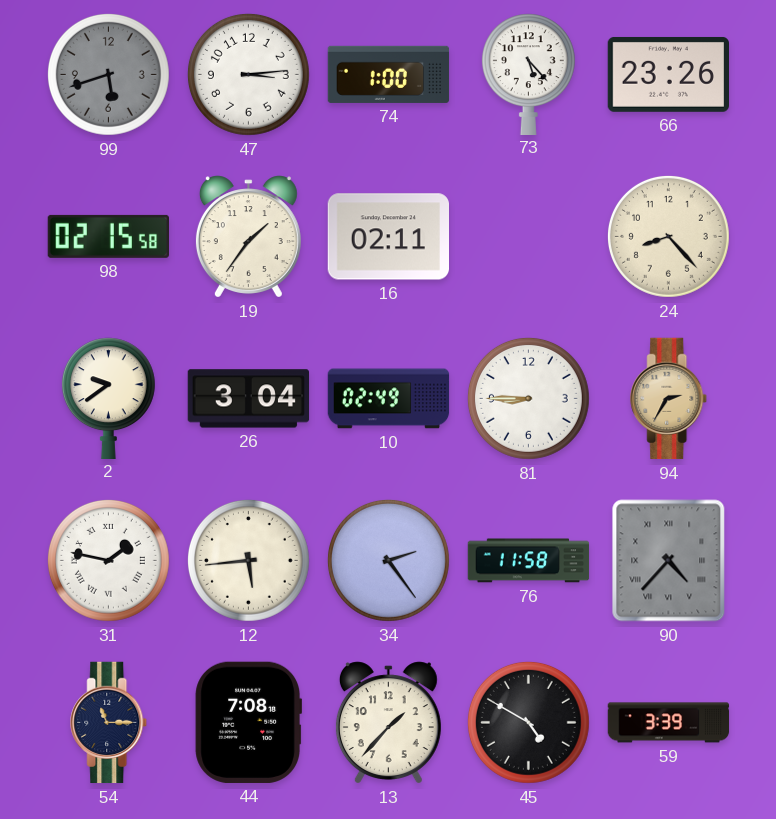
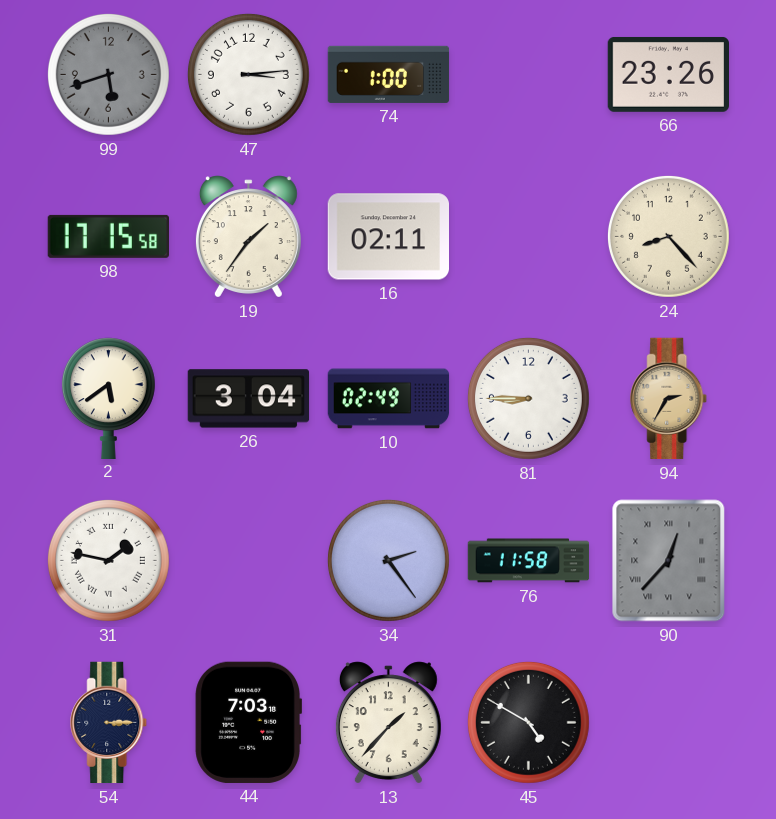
73: 5:23 -> none
98: 02:15 -> 17:15
2: 9:39 -> 5:39
12: 5:44 -> none
90: 4:37 -> 12:37
54: 11:15 -> 3:15
44: 7:08 -> 7:03
59: 3:39 -> none
